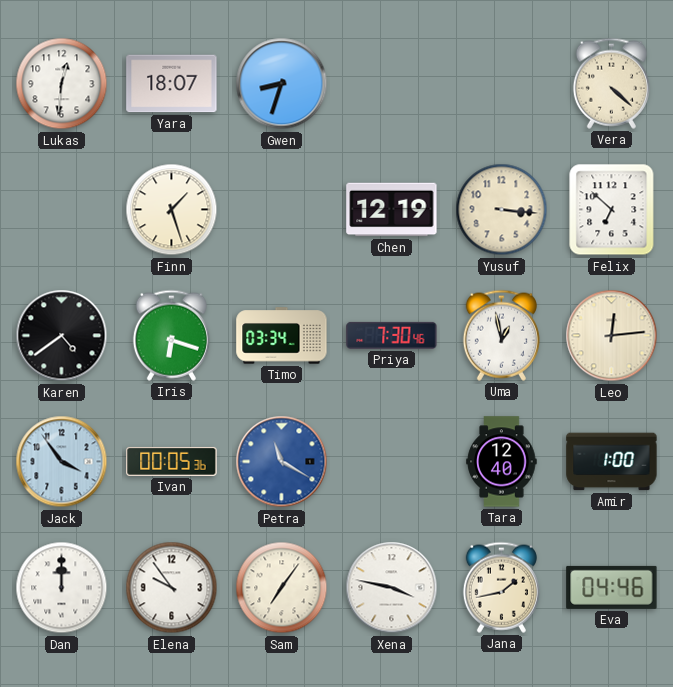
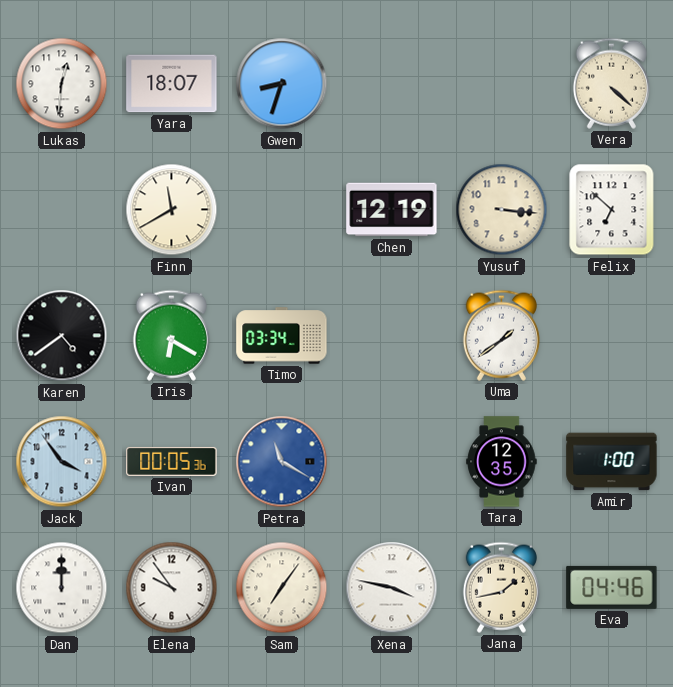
Finn: 1:27 -> 11:40
Iris: 6:18 -> 6:20
Priya: 7:30 -> none
Uma: 12:58 -> 1:39
Leo: 12:14 -> none
Tara: 12:40 -> 12:35
